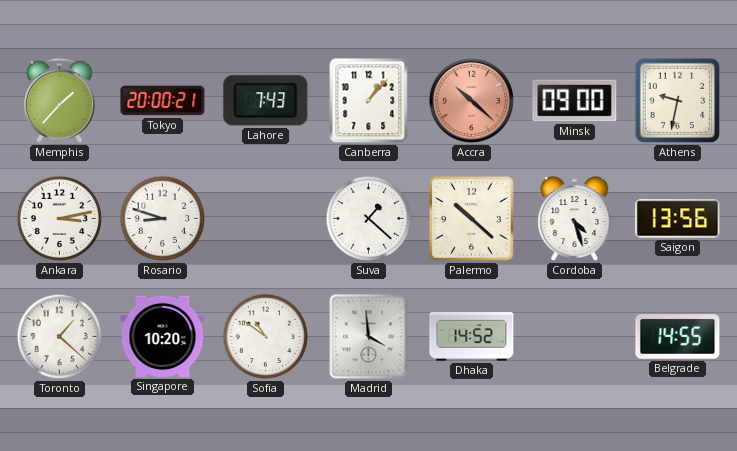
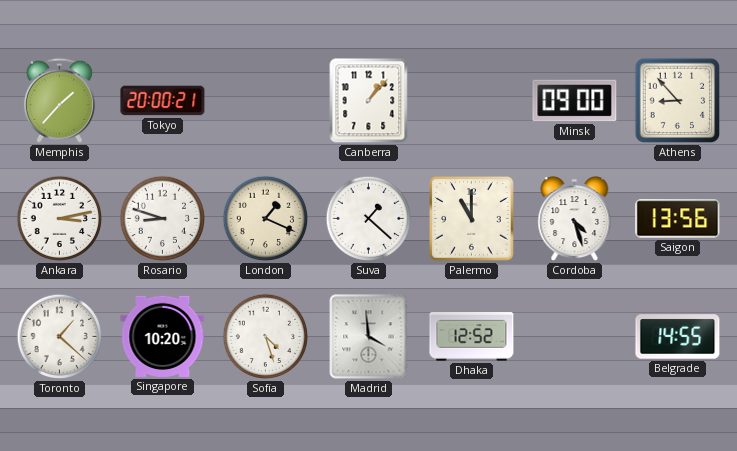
Lahore: 7:43 -> none
Accra: 10:22 -> none
Athens: 9:32 -> 8:53
London: none -> 1:19
Palermo: 10:22 -> 11:00
Sofia: 10:51 -> 4:27
Dhaka: 14:52 -> 12:52
